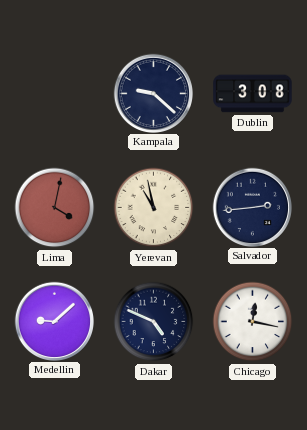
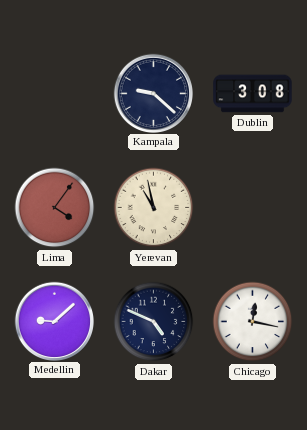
Lima: 4:02 -> 4:06
Salvador: 2:44 -> none
